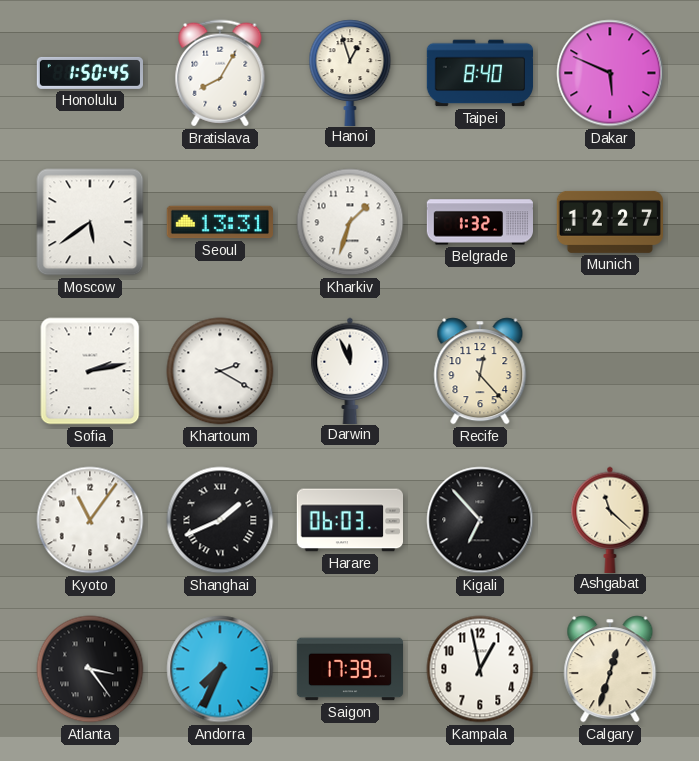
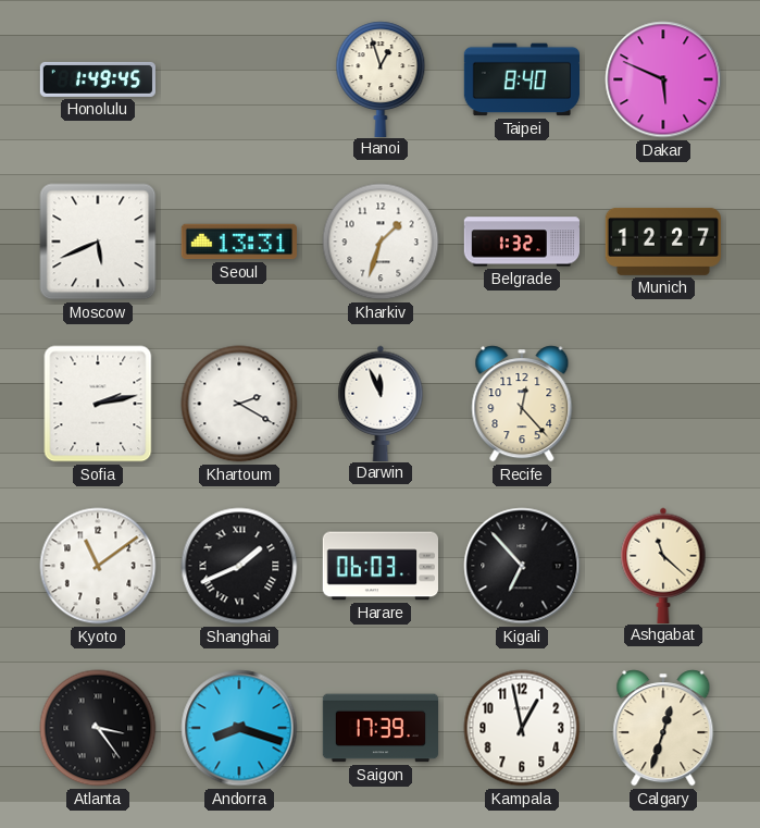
Honolulu: 1:50 -> 1:49
Bratislava: 8:05 -> none
Moscow: 5:39 -> 5:41
Kyoto: 11:06 -> 11:09
Andorra: 7:34 -> 8:18
